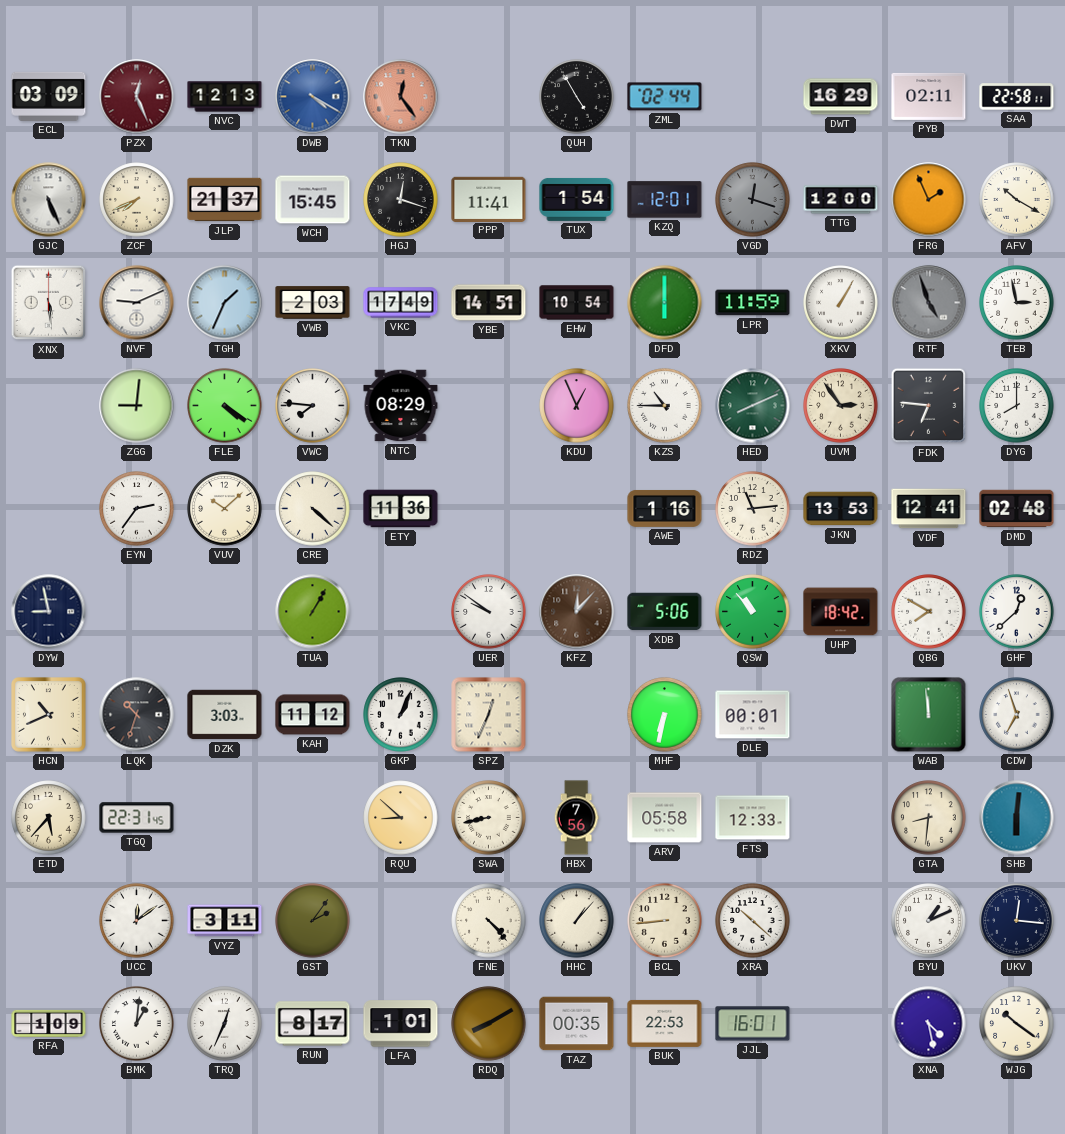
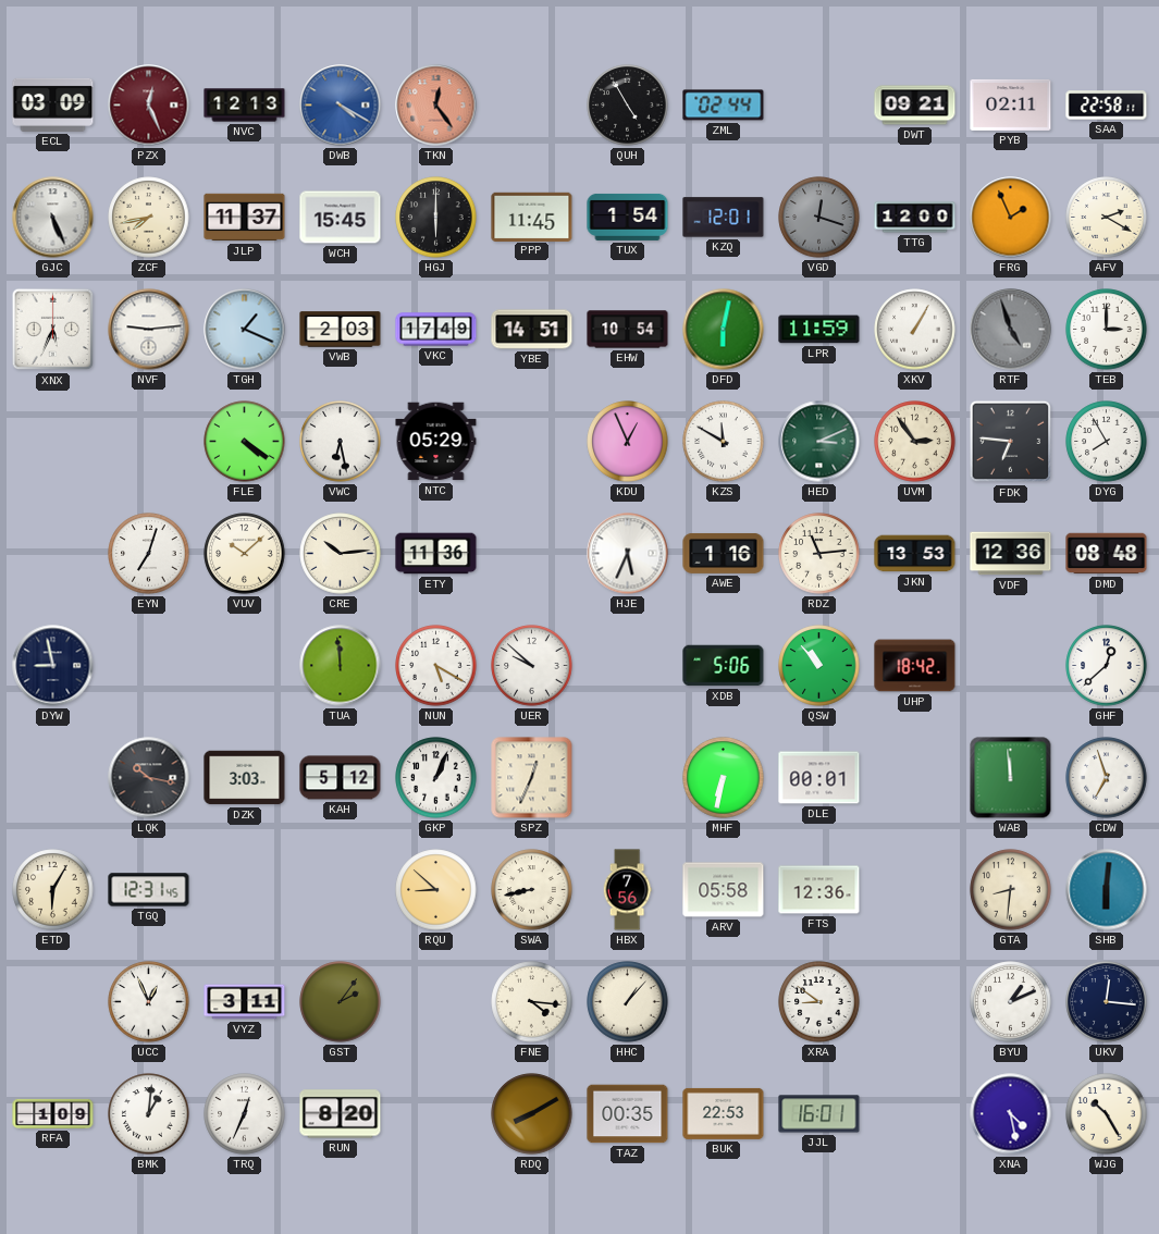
DWT: 16:29 -> 09:21
ZCF: 7:41 -> 7:43
JLP: 21:37 -> 11:37
HGJ: 12:18 -> 6:00
PPP: 11:41 -> 11:45
AFV: 10:20 -> 2:20
XNX: 5:29 -> 5:34
NVF: 9:11 -> 9:14
TGH: 1:34 -> 1:19
DFD: 6:00 -> 6:02
TEB: 2:58 -> 3:00
ZGG: 9:01 -> none
VWC: 7:46 -> 6:28
NTC: 08:29 -> 05:29
KZS: 10:45 -> 11:50
HED: 8:11 -> 3:11
DYG: 8:00 -> 7:55
EYN: 2:36 -> 7:03
CRE: 4:22 -> 10:14
HJE: none -> 5:34
VDF: 12:41 -> 12:36
DMD: 02:48 -> 08:48
TUA: 1:05 -> 11:59
NUN: none -> 5:20
UER: 9:51 -> 9:52
KFZ: 12:07 -> none
QBG: 7:50 -> none
HCN: 10:41 -> none
LQK: 10:33 -> 10:17
KAH: 11:12 -> 5:12
ETD: 5:37 -> 6:05
TGQ: 22:31 -> 12:31
FTS: 12:33 -> 12:36
UCC: 12:09 -> 12:56
FNE: 4:23 -> 4:16
BCL: 8:44 -> none
XRA: 10:22 -> 8:51
RUN: 8:17 -> 8:20
LFA: 1:01 -> none
WJG: 10:21 -> 10:25
